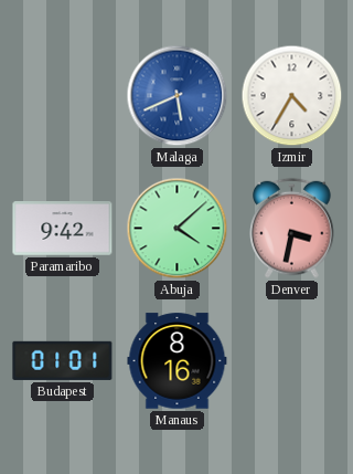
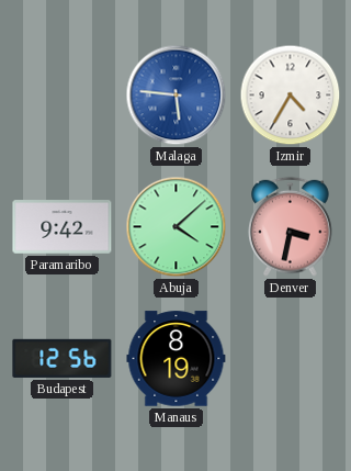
Malaga: 5:41 -> 5:46
Budapest: 01:01 -> 12:56
Manaus: 8:16 -> 8:19
